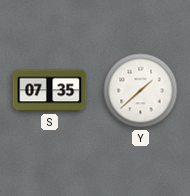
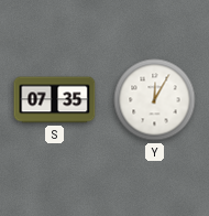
Y: 1:38 -> 12:05
